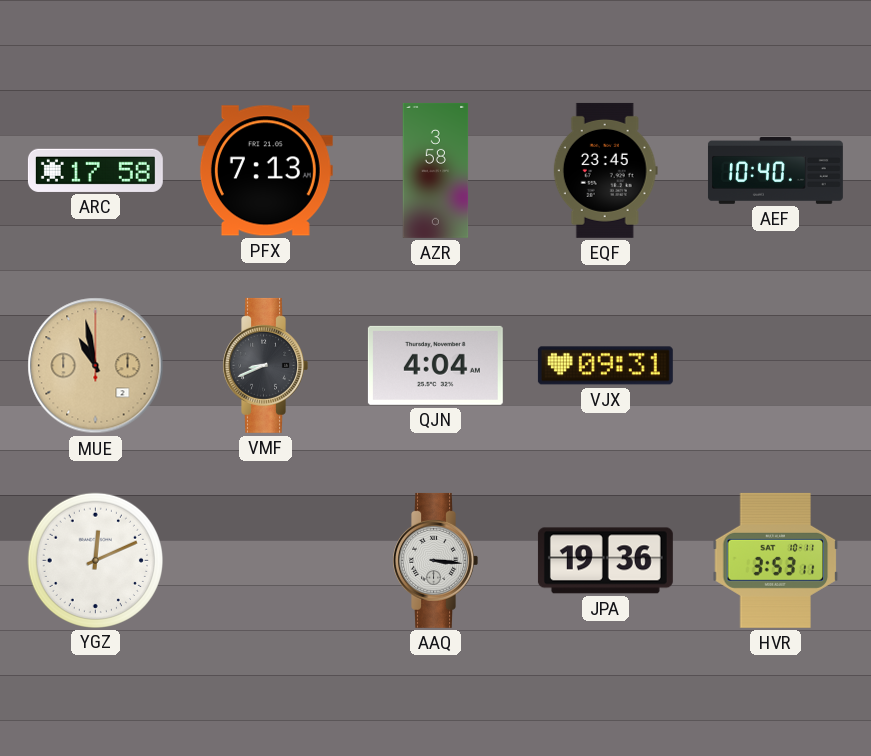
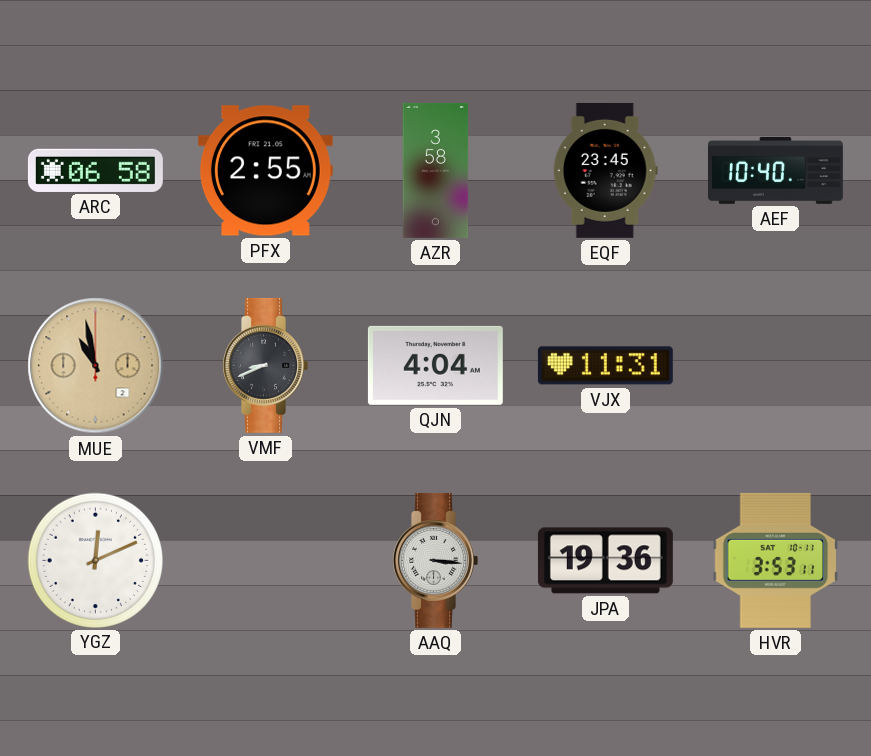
ARC: 17:58 -> 06:58
PFX: 7:13 -> 2:55
VJX: 09:31 -> 11:31
